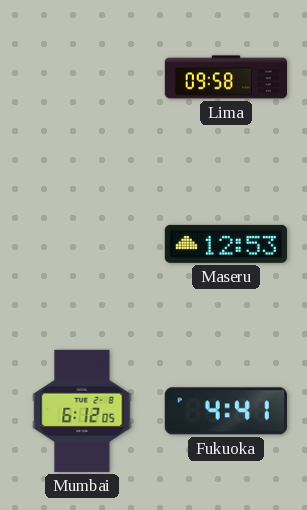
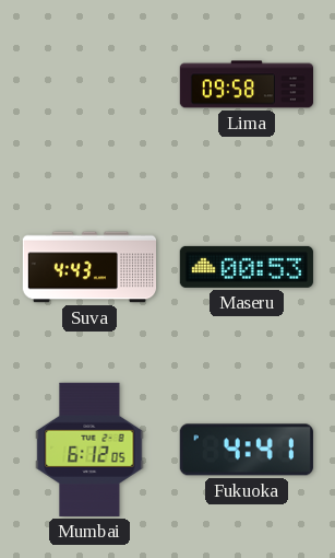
Suva: none -> 4:43
Maseru: 12:53 -> 00:53
